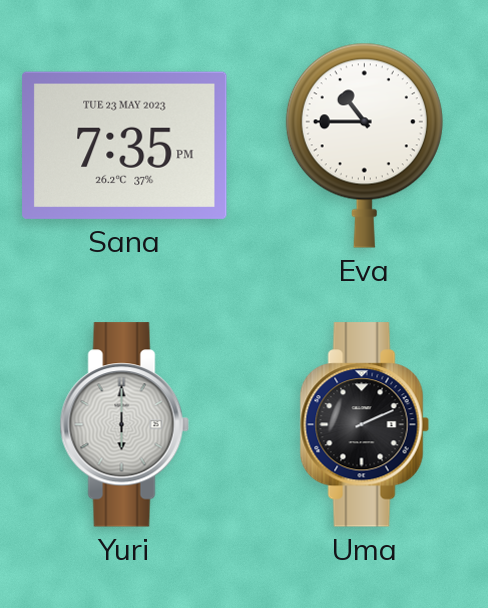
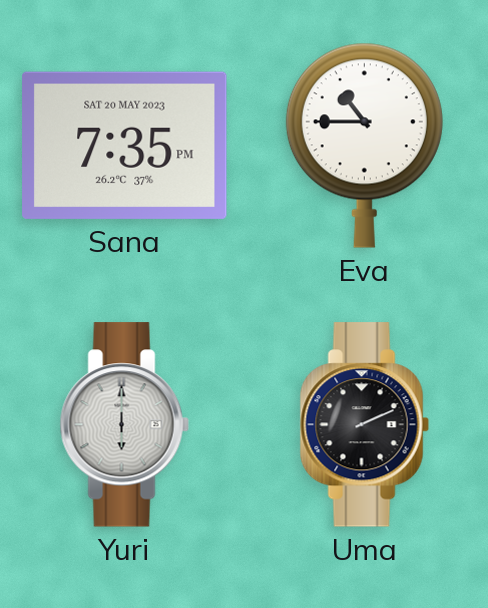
Sana date: TUE 23 MAY 2023 -> SAT 20 MAY 2023
